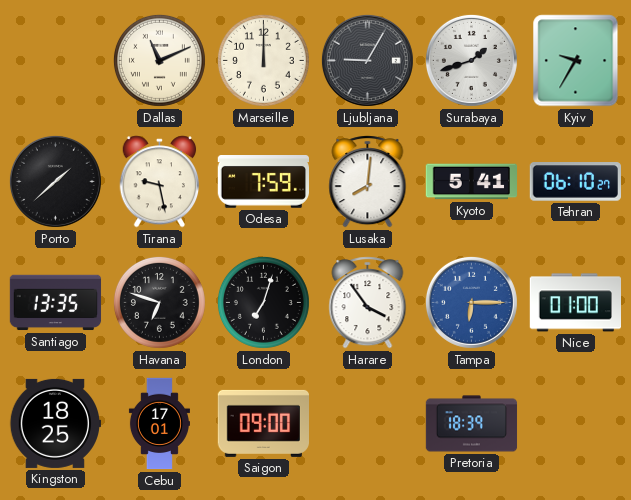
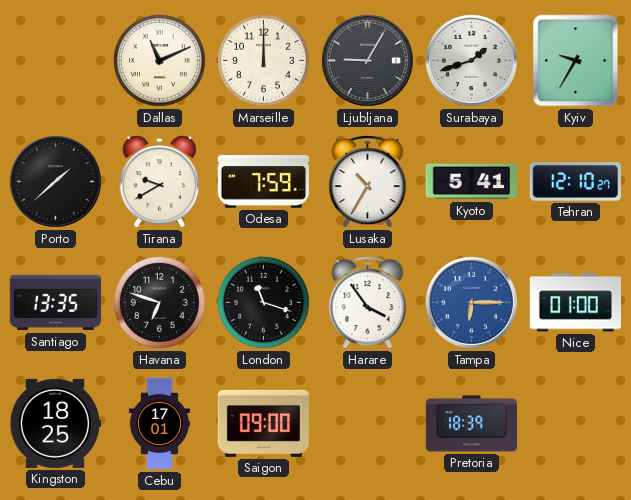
Tirana: 9:28 -> 9:40
Lusaka: 8:01 -> 10:35
Tehran: 06:10 -> 12:10
London: 7:03 -> 11:18
